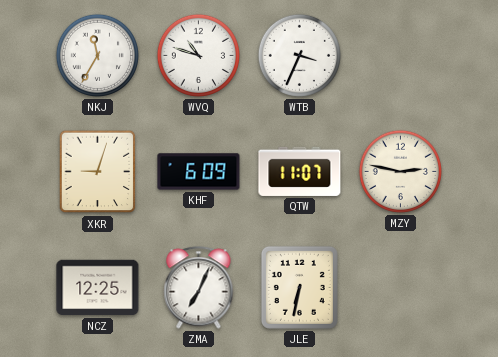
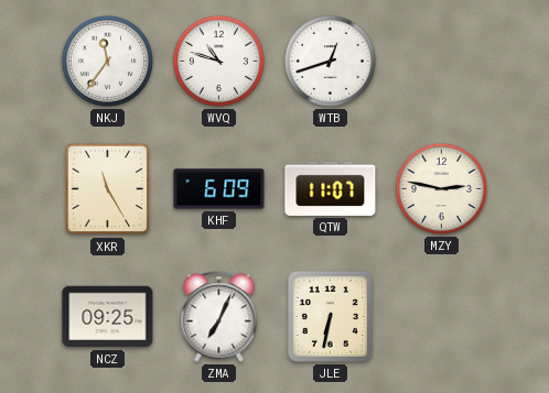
NKJ: 11:35 -> 11:36
WTB: 3:34 -> 12:42
XKR: 9:03 -> 11:25
NCZ: 12:25 -> 09:25
